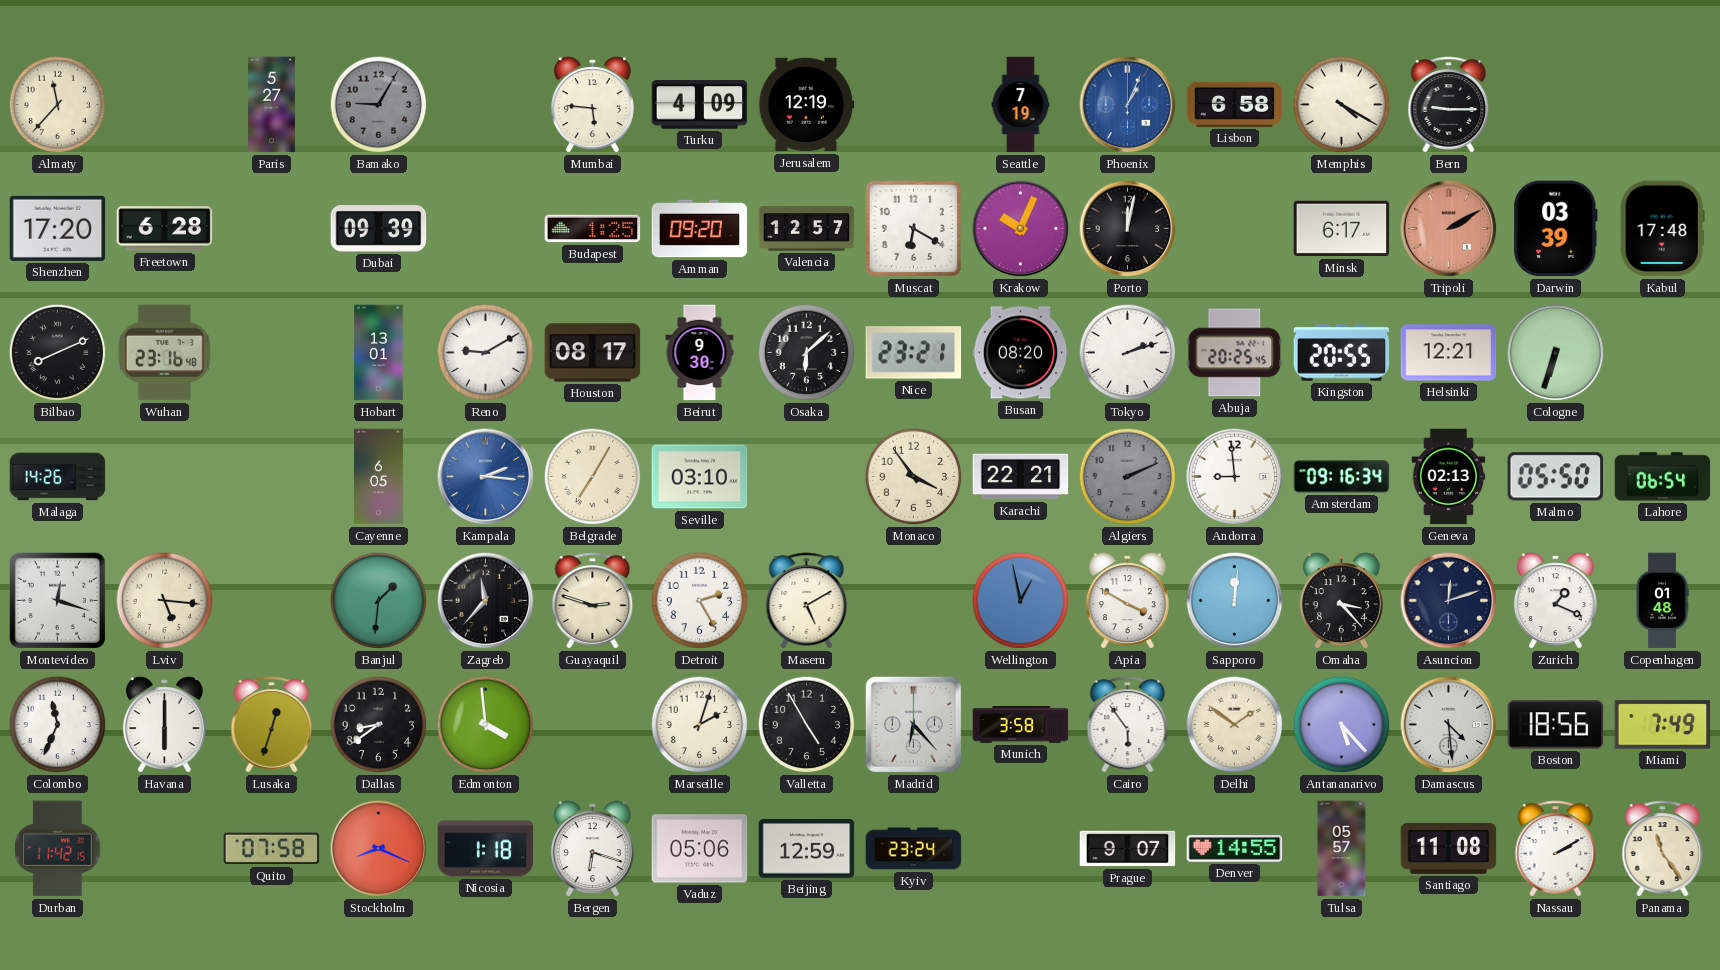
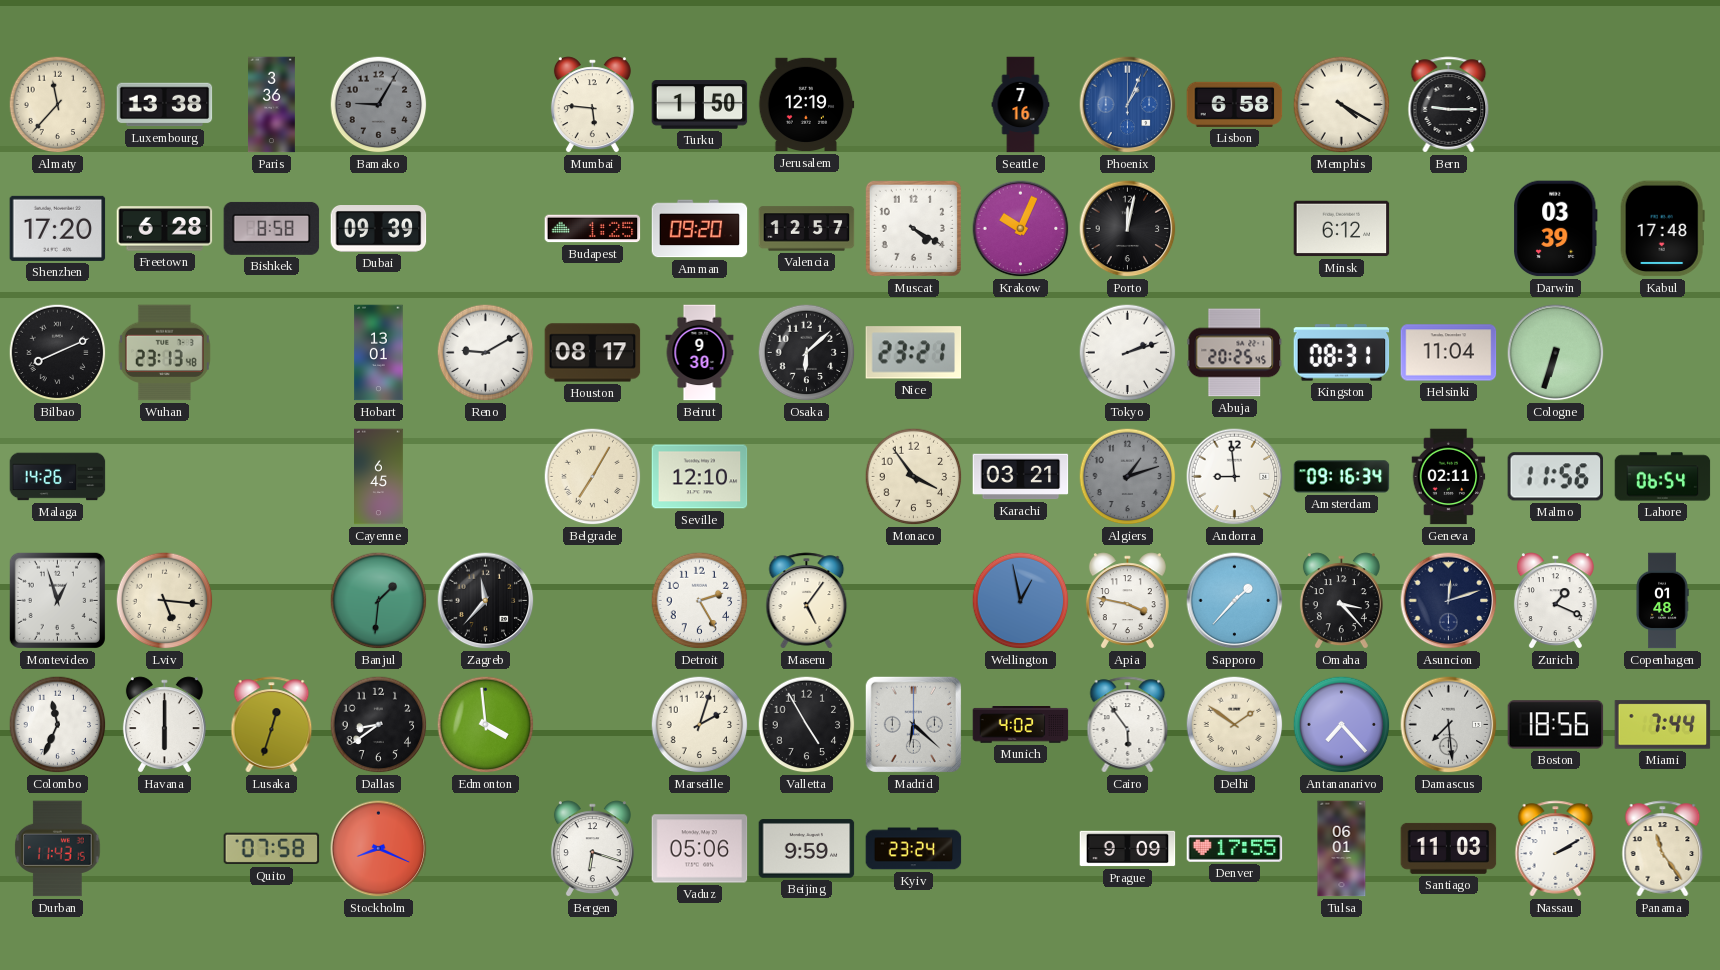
Luxembourg: none -> 13:38
Paris: 5:27 -> 3:36
Turku: 4:09 -> 1:50
Seattle: 7:19 -> 7:16
Bishkek: none -> 8:58
Muscat: 6:20 -> 4:20
Minsk: 6:17 -> 6:12
Tripoli: 2:10 -> none
Wuhan: 23:16 -> 23:13
Busan: 08:20 -> none
Kingston: 20:55 -> 08:31
Helsinki: 12:21 -> 11:04
Cayenne: 6:05 -> 6:45
Kampala: 2:16 -> none
Seville: 03:10 -> 12:10
Karachi: 22:21 -> 03:21
Algiers: 2:11 -> 1:12
Geneva: 02:13 -> 02:11
Malmo: 05:50 -> 11:56
Montevideo: 12:18 -> 12:57
Guayaquil: 2:48 -> none
Maseru: 5:10 -> 5:06
Apia: 3:50 -> 3:47
Sapporo: 12:01 -> 1:37
Madrid: 6:23 -> 6:22
Munich: 3:58 -> 4:02
Antananarivo: 5:23 -> 7:23
Damascus: 4:29 -> 7:29
Miami: 7:49 -> 7:44
Durban: 11:42 -> 11:43
Nicosia: 1:18 -> none
Beijing: 12:59 -> 9:59
Prague: 9:07 -> 9:09
Denver: 14:55 -> 17:55
Tulsa: 05:57 -> 06:01
Santiago: 11:08 -> 11:03
